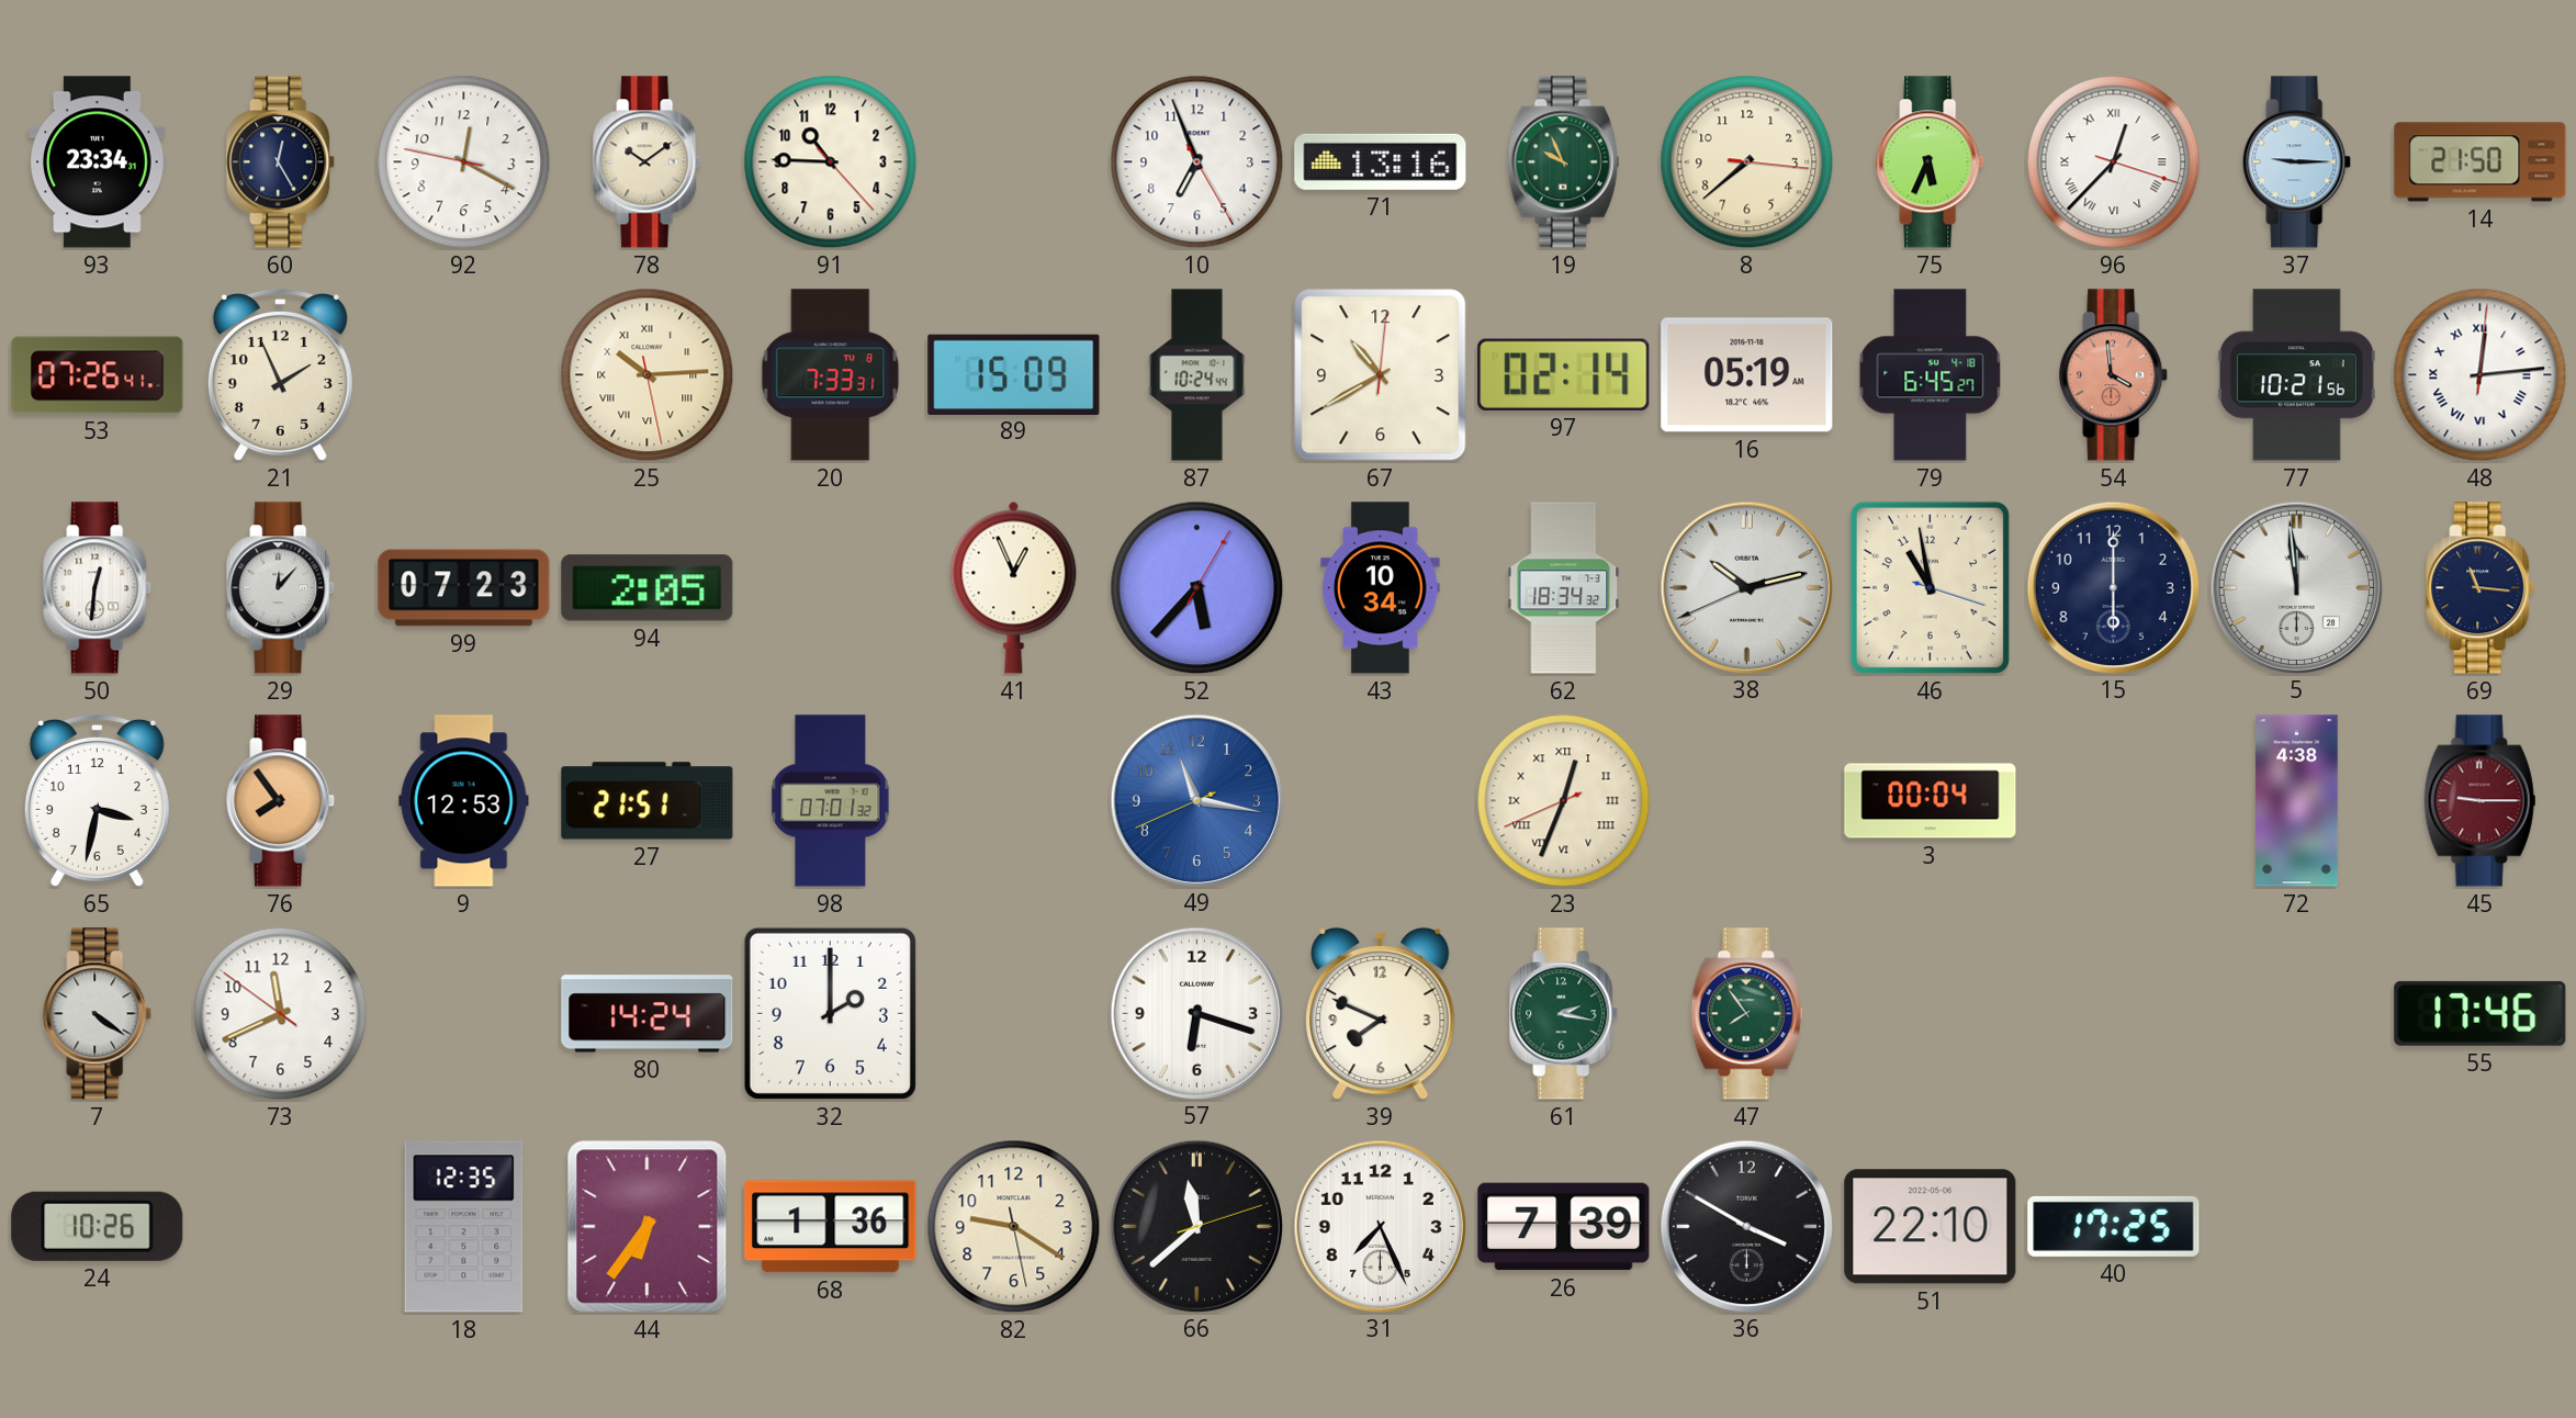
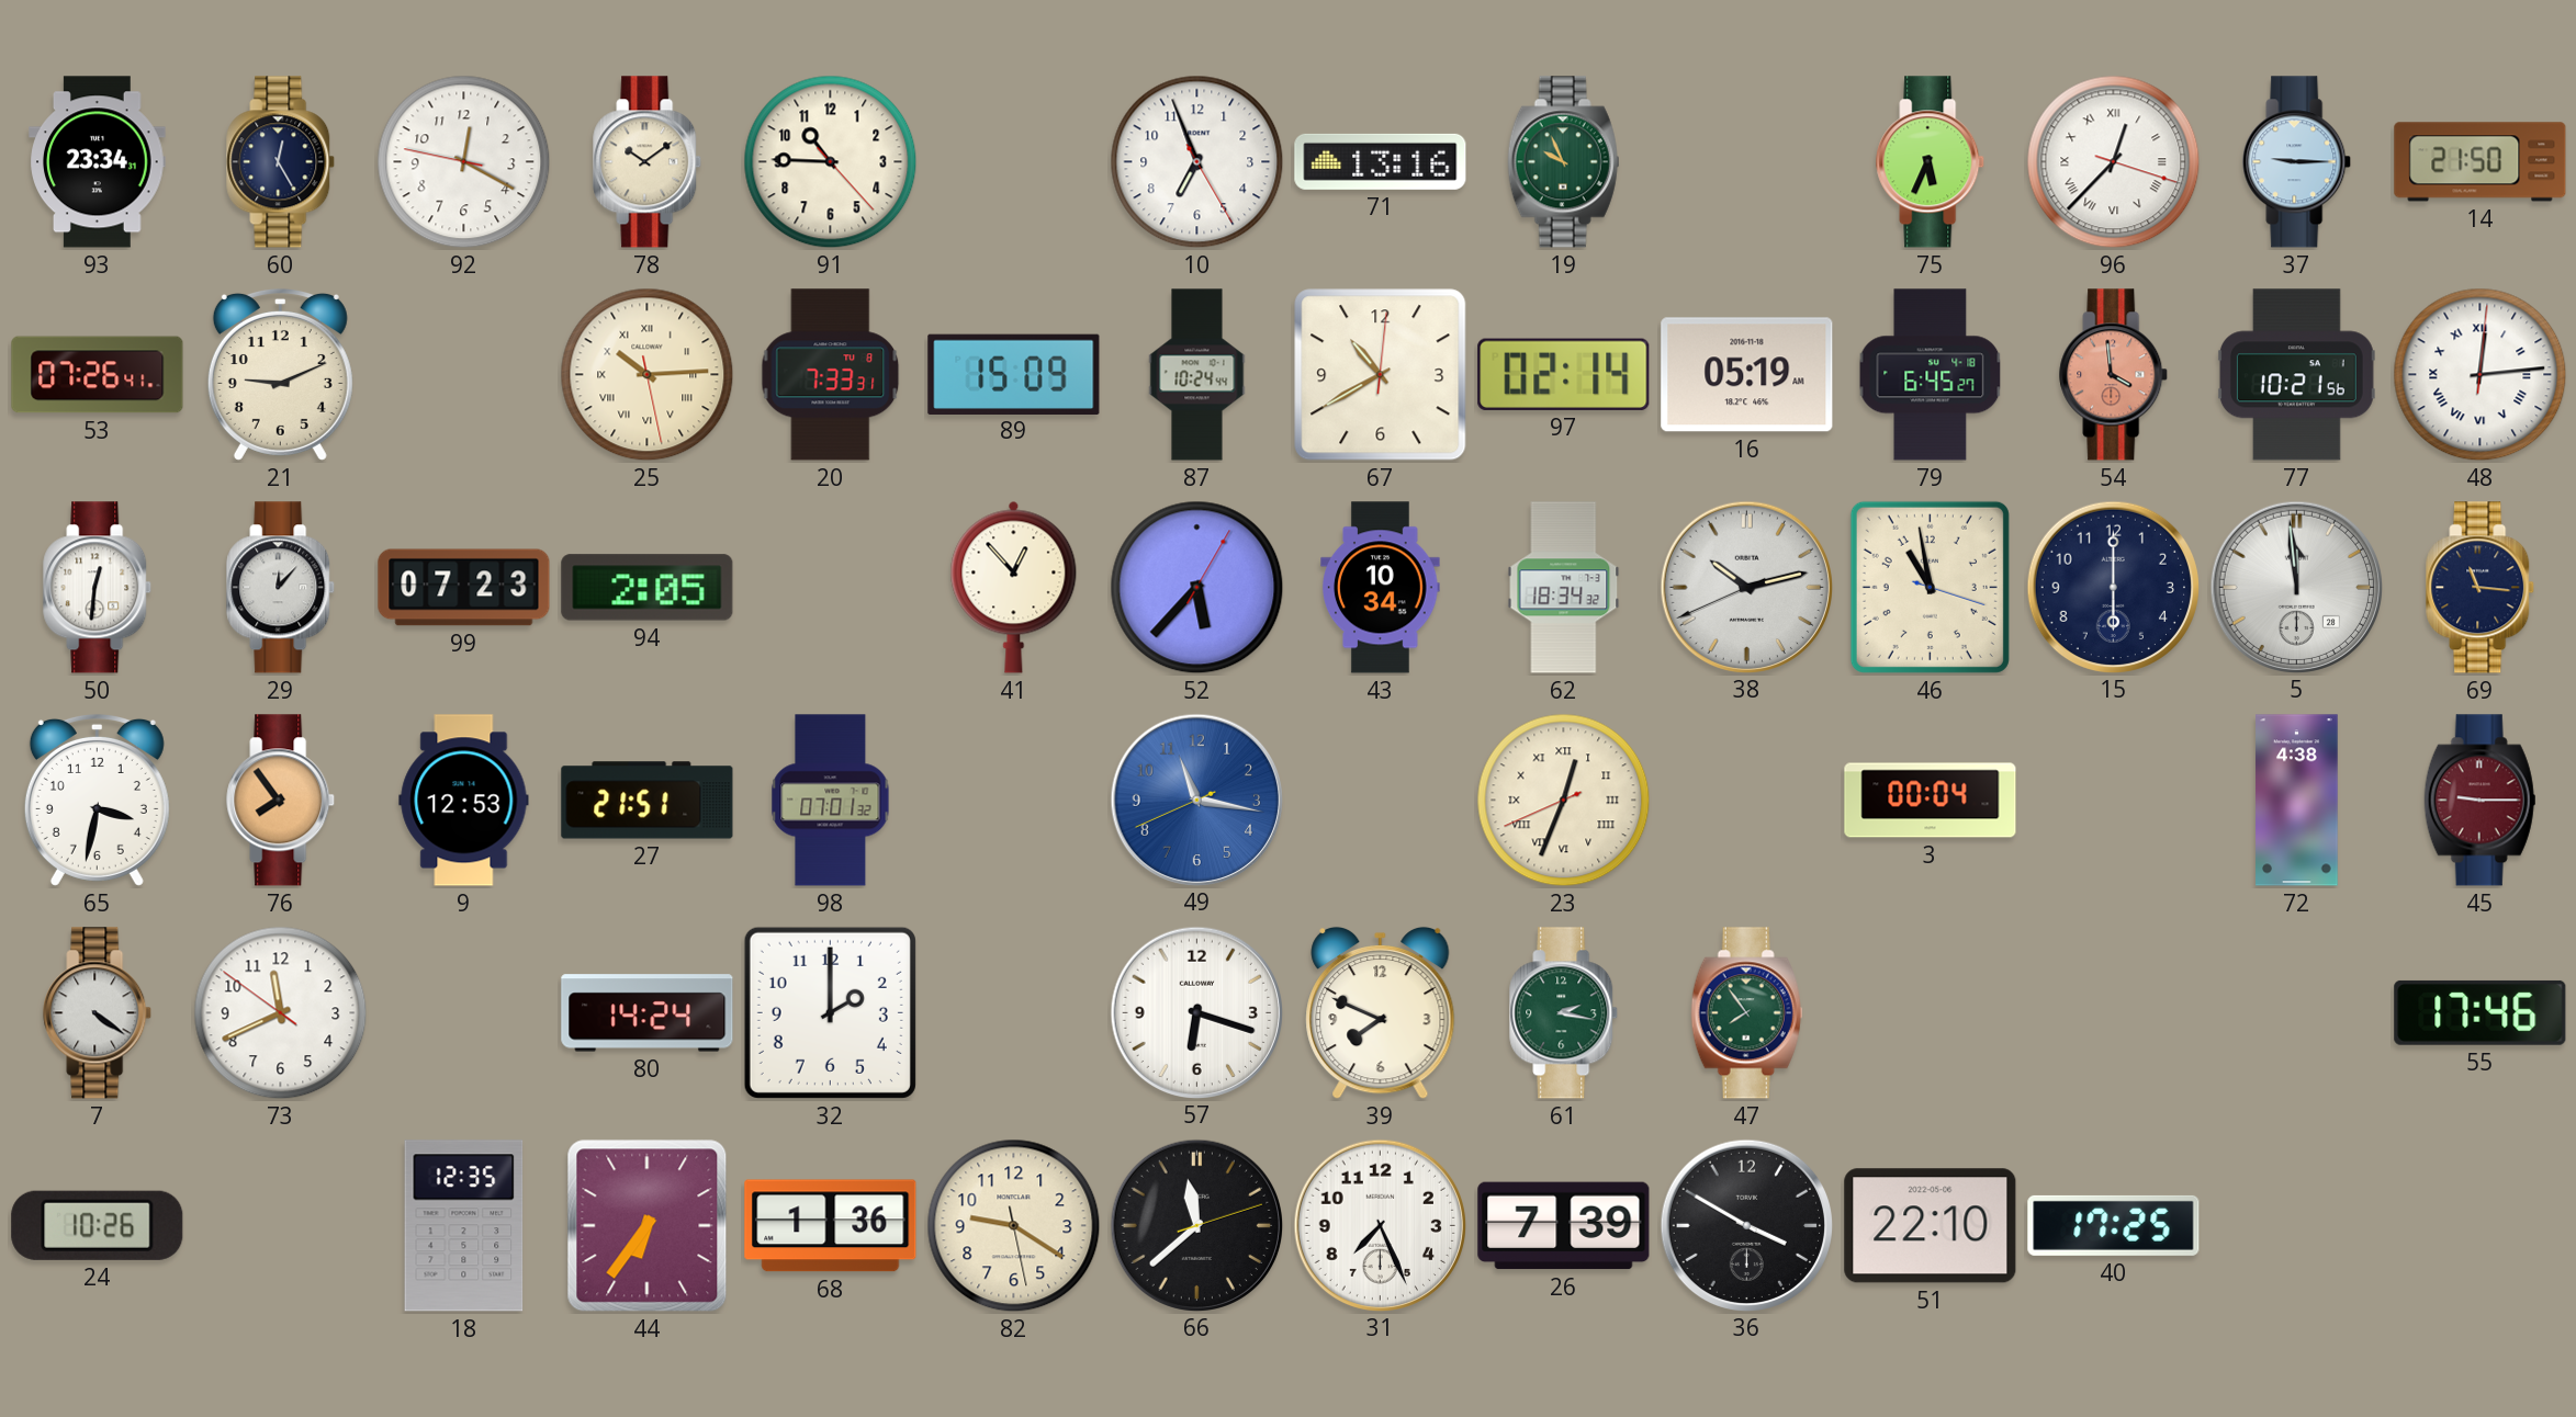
8: 7:38 -> none
21: 1:56 -> 9:11
41: 12:56 -> 12:53
